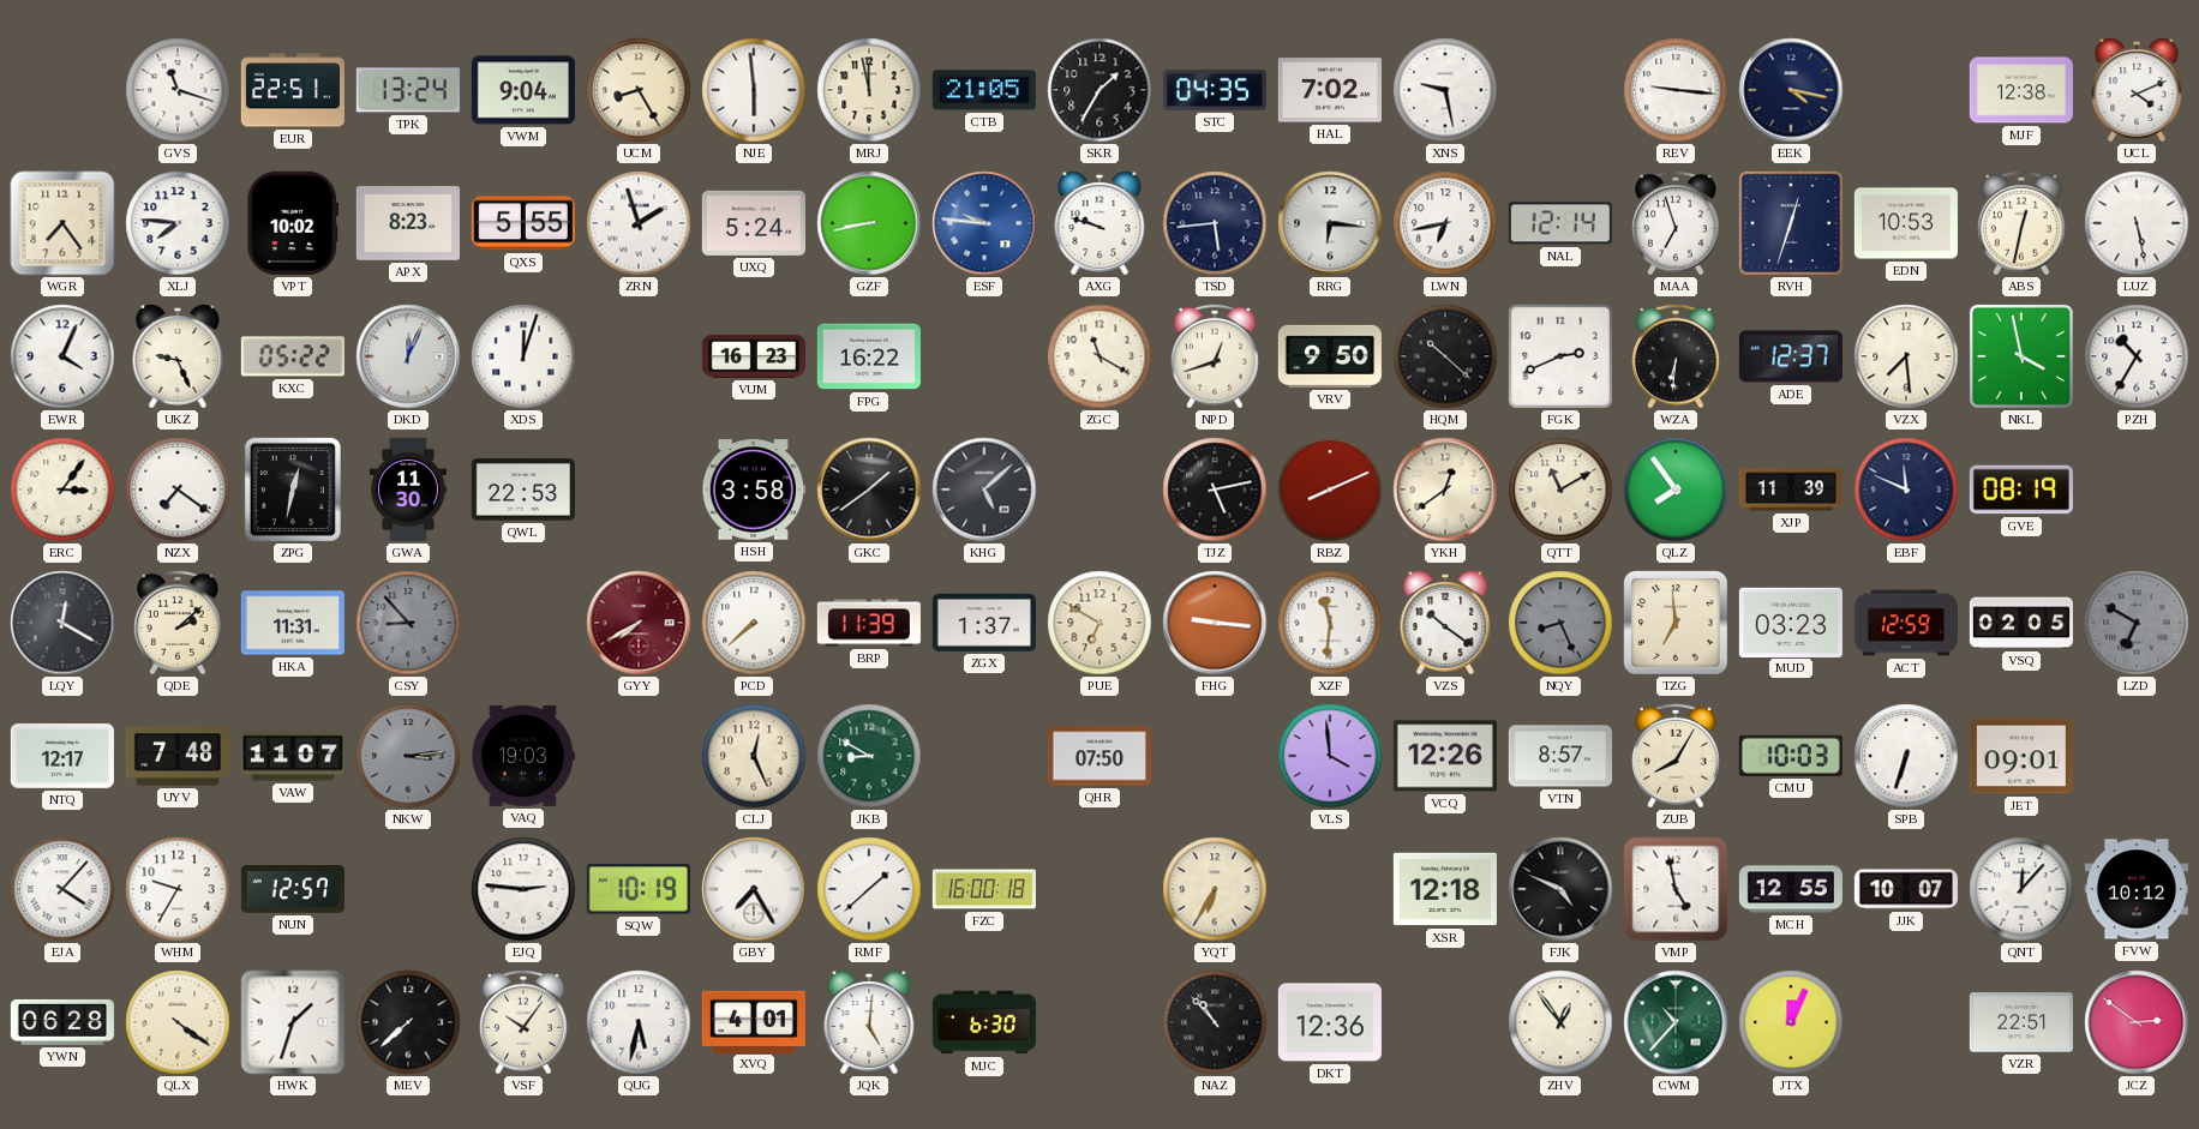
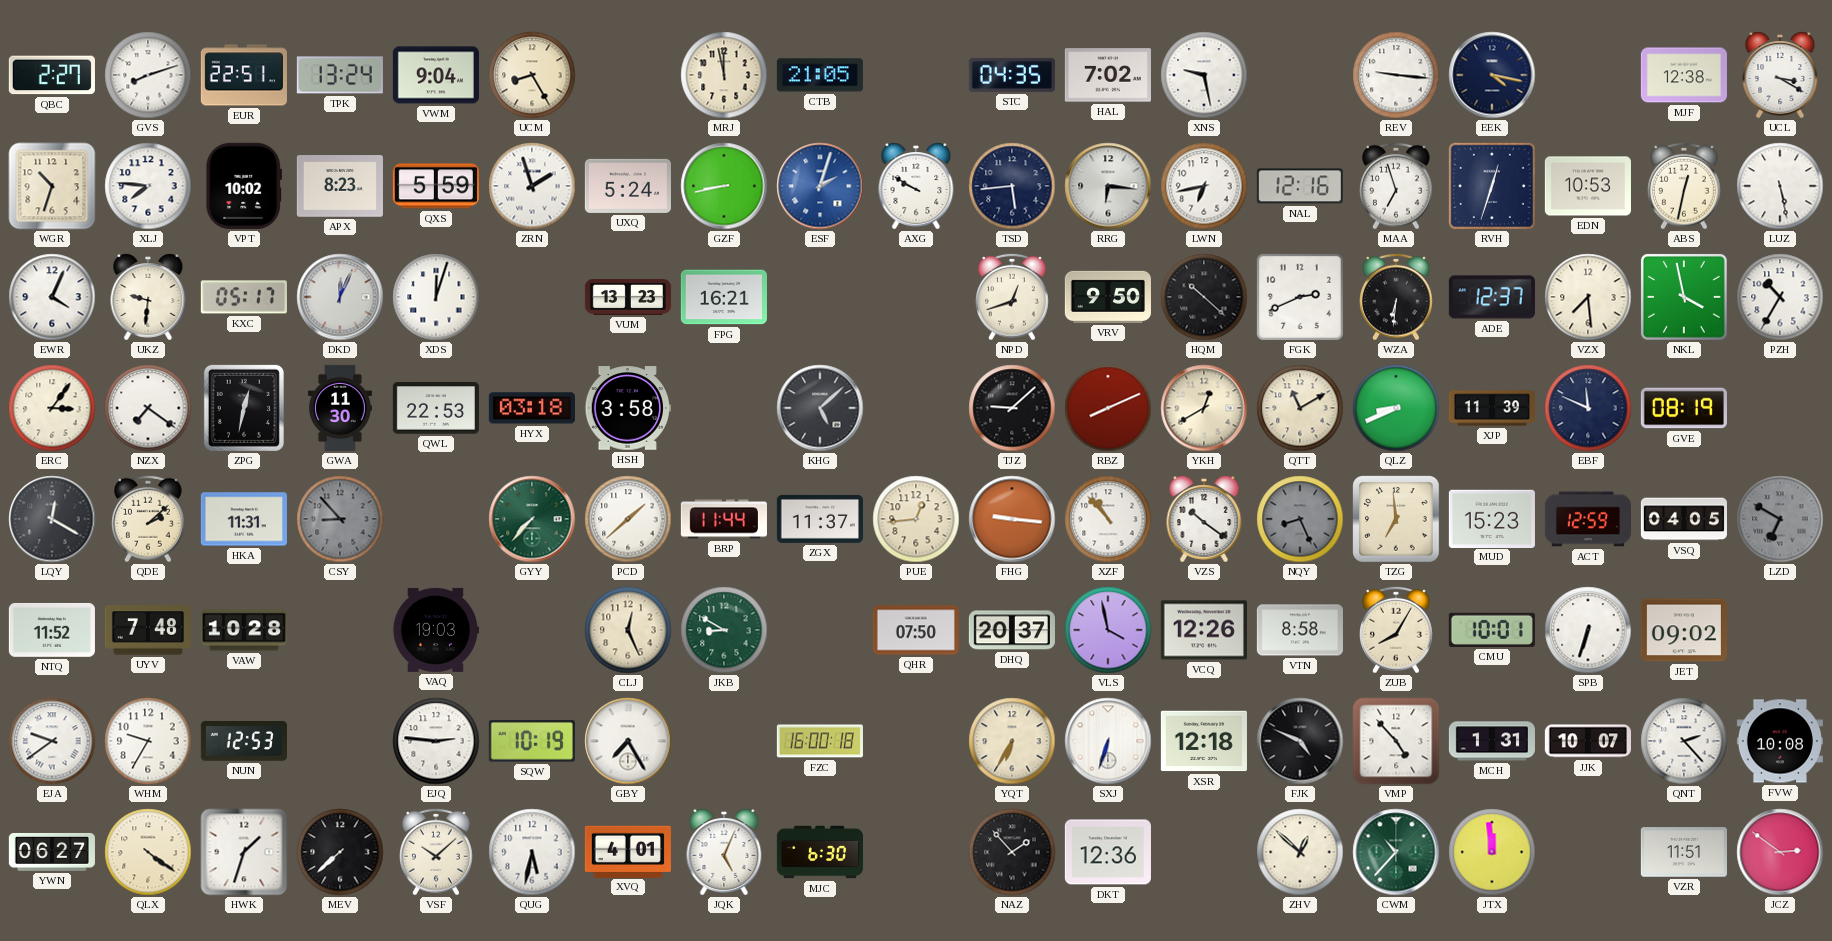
QBC: none -> 2:27
GVS: 11:18 -> 8:12
NJE: 5:59 -> none
SKR: 1:35 -> none
UCL: 4:11 -> 3:20
WGR: 7:24 -> 10:33
QXS: 5:55 -> 5:59
ESF: 9:46 -> 2:03
AXG: 9:48 -> 9:50
NAL: 12:14 -> 12:16
UKZ: 9:26 -> 9:31
KXC: 05:22 -> 05:17
VUM: 16:23 -> 13:23
FPG: 16:22 -> 16:21
ZGC: 11:20 -> none
HYX: none -> 03:18
GKC: 1:39 -> none
TJZ: 5:13 -> 9:08
YKH: 12:39 -> 12:40
QLZ: 7:54 -> 8:41
GYY: 7:40 -> 7:37
GYY dial: burgundy -> green
PCD: 7:38 -> 1:38
BRP: 11:39 -> 11:44
ZGX: 1:37 -> 11:37
PUE: 6:50 -> 12:44
XZF: 11:31 -> 10:53
MUD: 03:23 -> 15:23
VSQ: 02:05 -> 04:05
NTQ: 12:17 -> 11:52
VAW: 11:07 -> 10:28
NKW: 3:14 -> none
DHQ: none -> 20:37
VLS: 3:59 -> 3:58
VTN: 8:57 -> 8:58
CMU: 10:03 -> 10:01
JET: 09:01 -> 09:02
EJA: 4:07 -> 9:39
NUN: 12:57 -> 12:53
RMF: 1:38 -> none
SXJ: none -> 6:33
VMP: 4:58 -> 4:53
MCH: 12:55 -> 1:31
QNT: 12:07 -> 2:23
FVW: 10:12 -> 10:08
YWN: 06:28 -> 06:27
VSF: 10:06 -> 10:08
JQK: 5:01 -> 5:04
NAZ: 10:53 -> 1:53
ZHV: 12:54 -> 12:52
JTX: 12:04 -> 11:59
VZR: 22:51 -> 11:51
